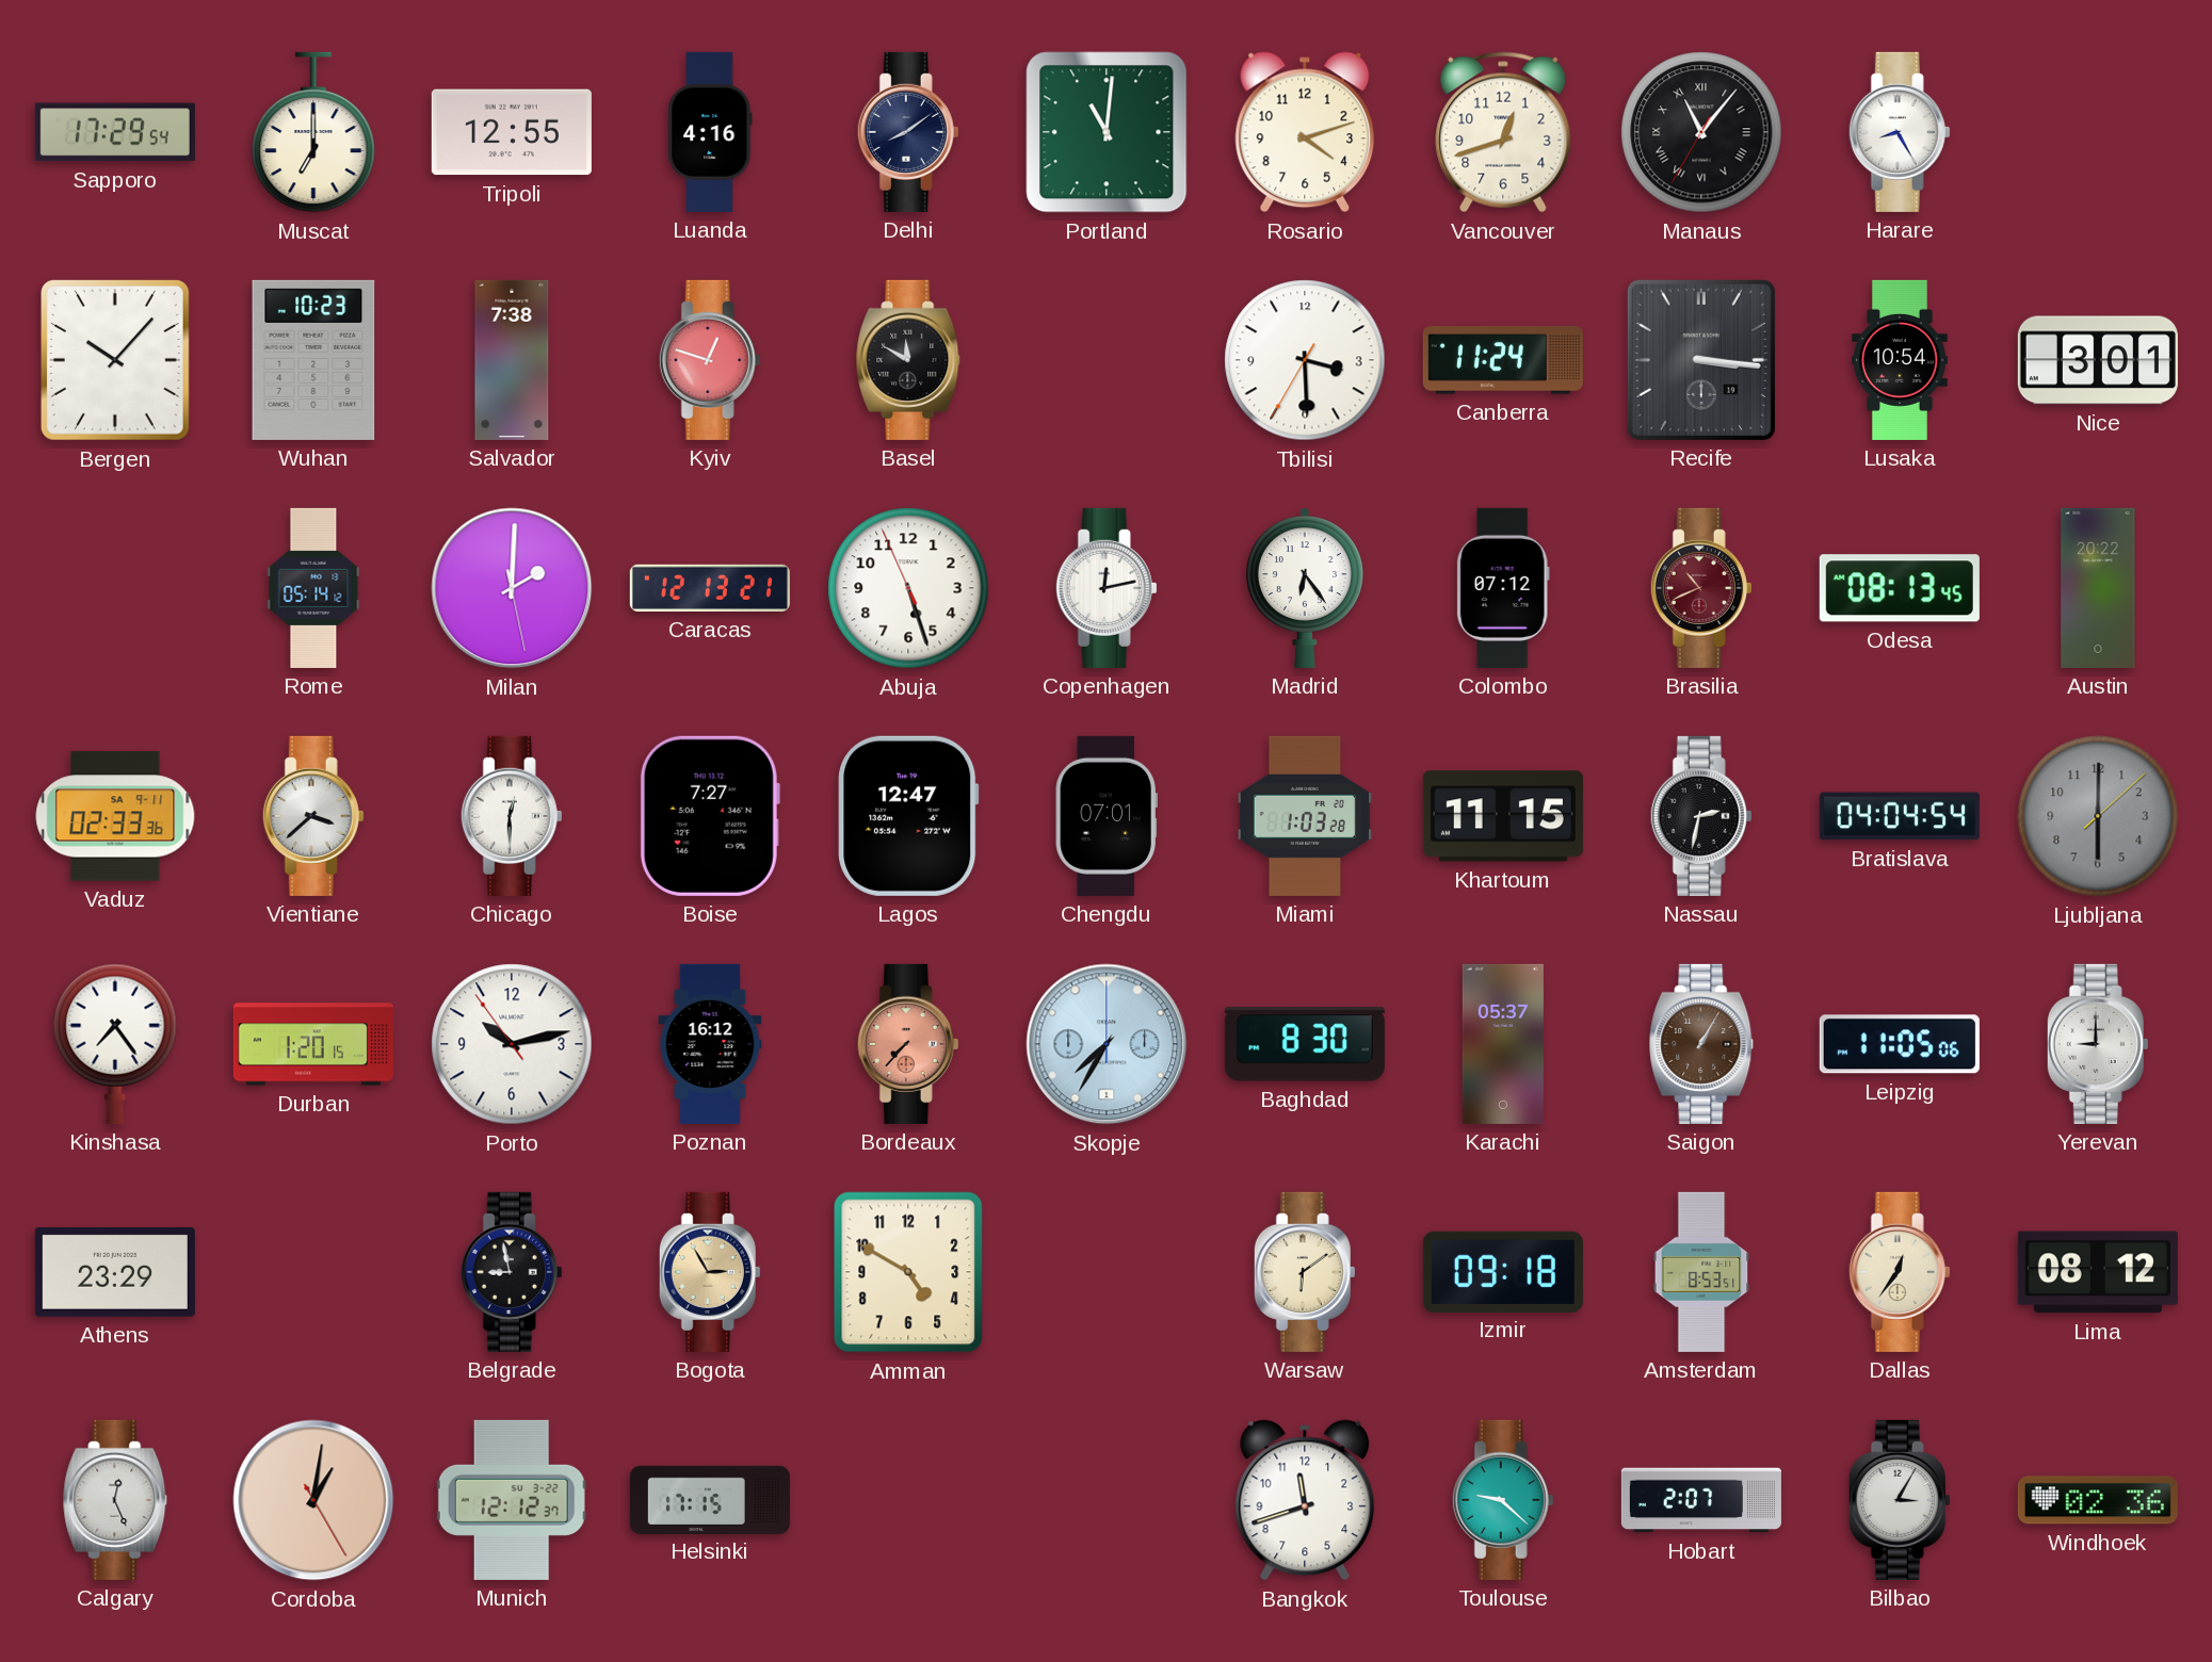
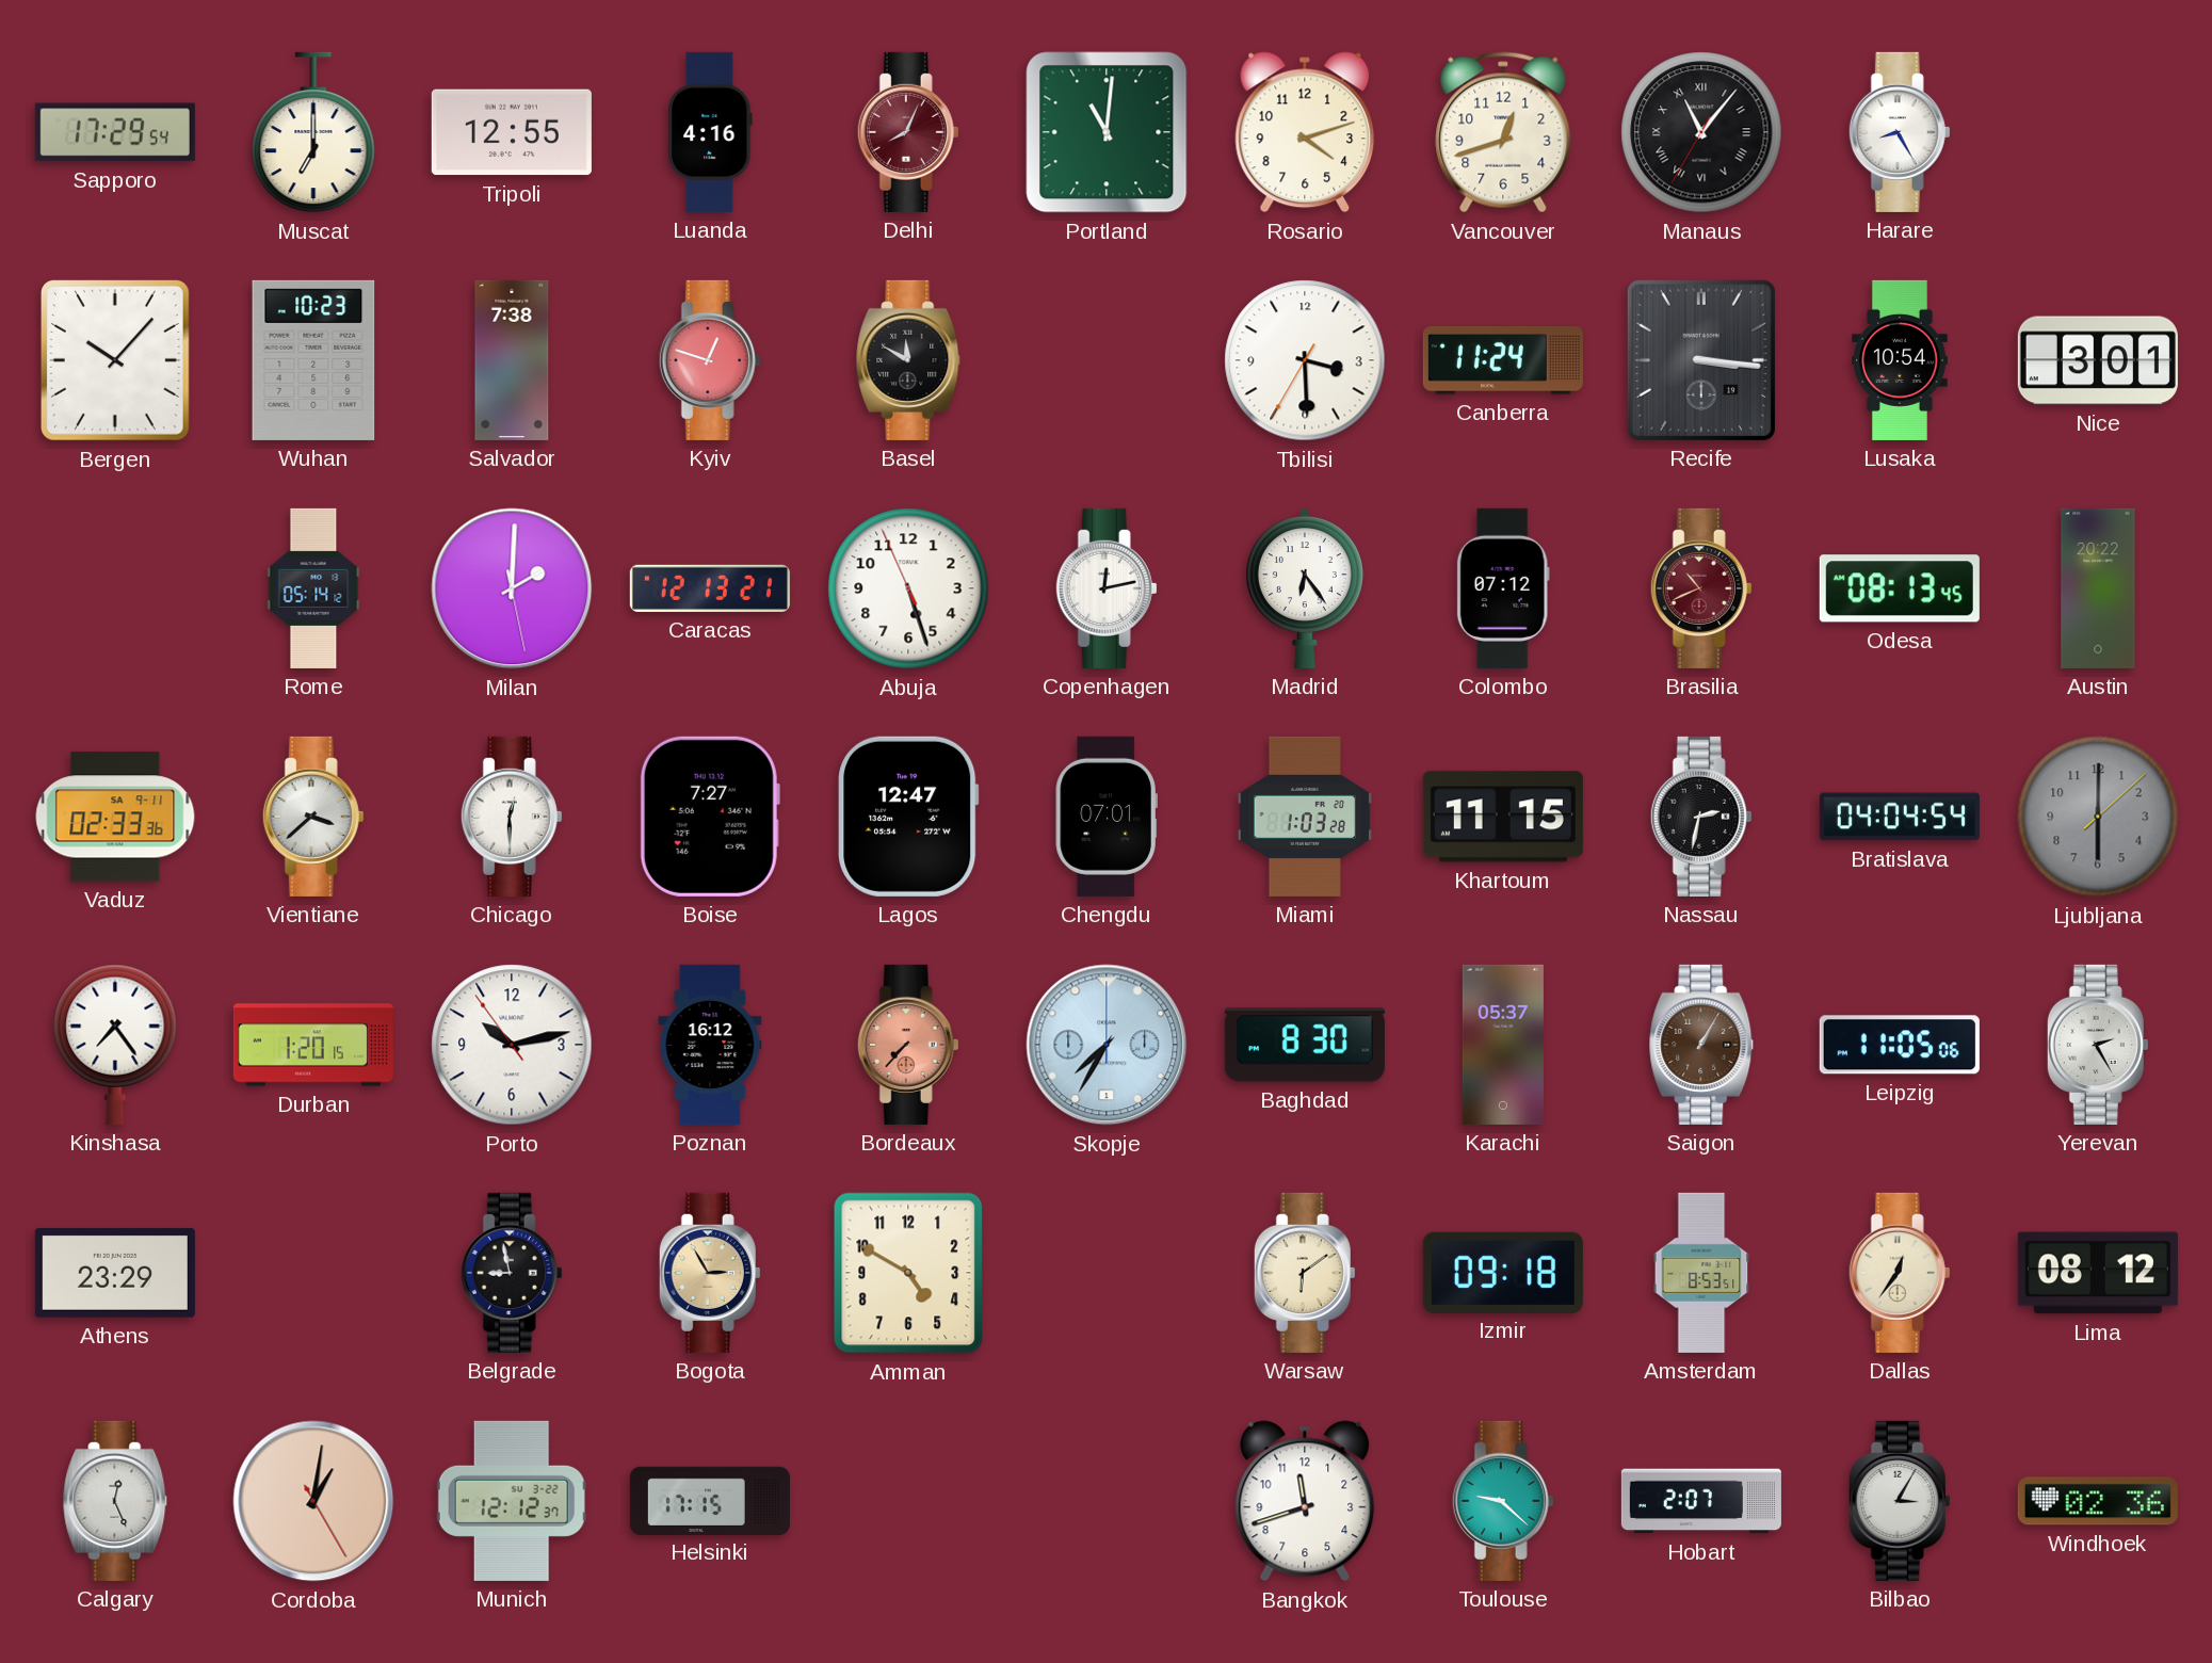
Delhi: 8:09 -> 8:04
Delhi dial: navy -> burgundy
Yerevan: 9:00 -> 2:25
